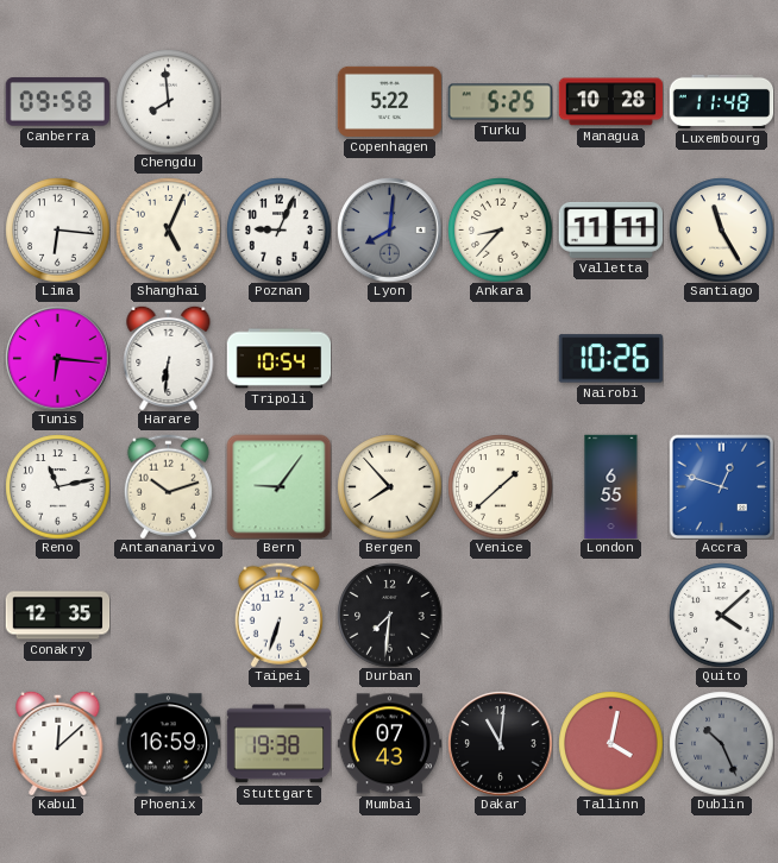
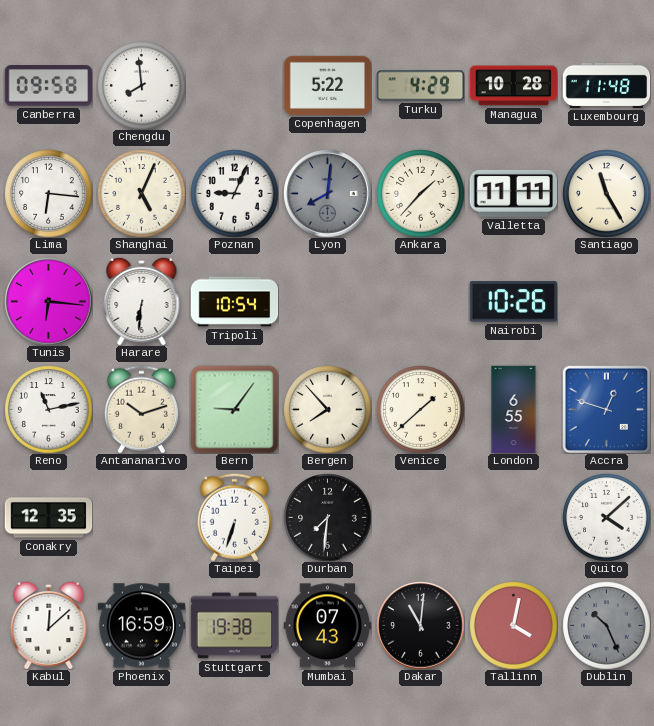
Turku: 5:25 -> 4:29
Ankara: 8:37 -> 1:37
